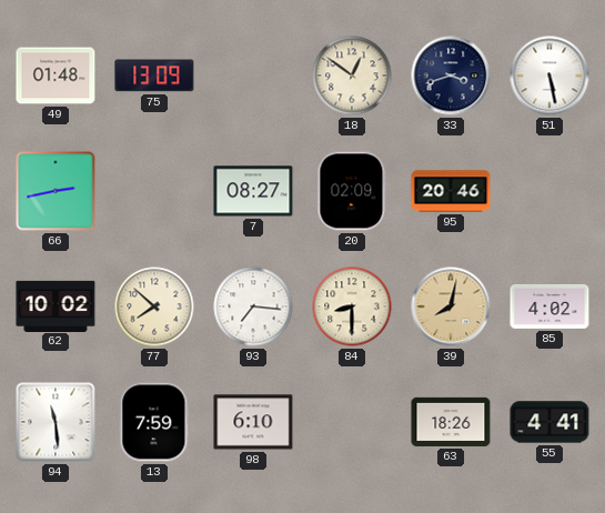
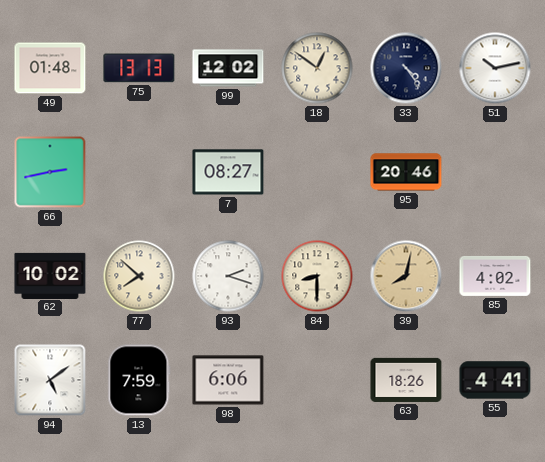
75: 13:09 -> 13:13
99: none -> 12:02
33: 3:42 -> 4:24
51: 5:28 -> 10:13
20: 02:09 -> none
93: 7:16 -> 2:18
94: 11:29 -> 5:09
98: 6:10 -> 6:06
